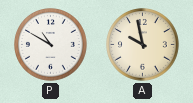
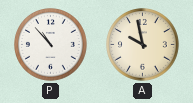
P: 10:50 -> 10:53
